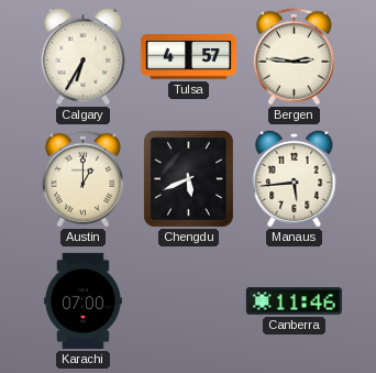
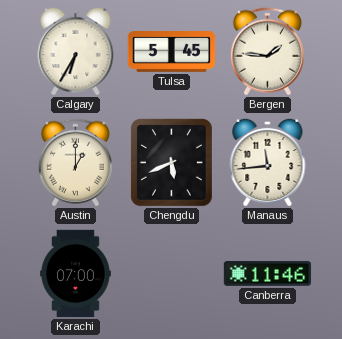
Tulsa: 4:57 -> 5:45
Bergen: 2:46 -> 1:46
Manaus: 5:44 -> 11:44
